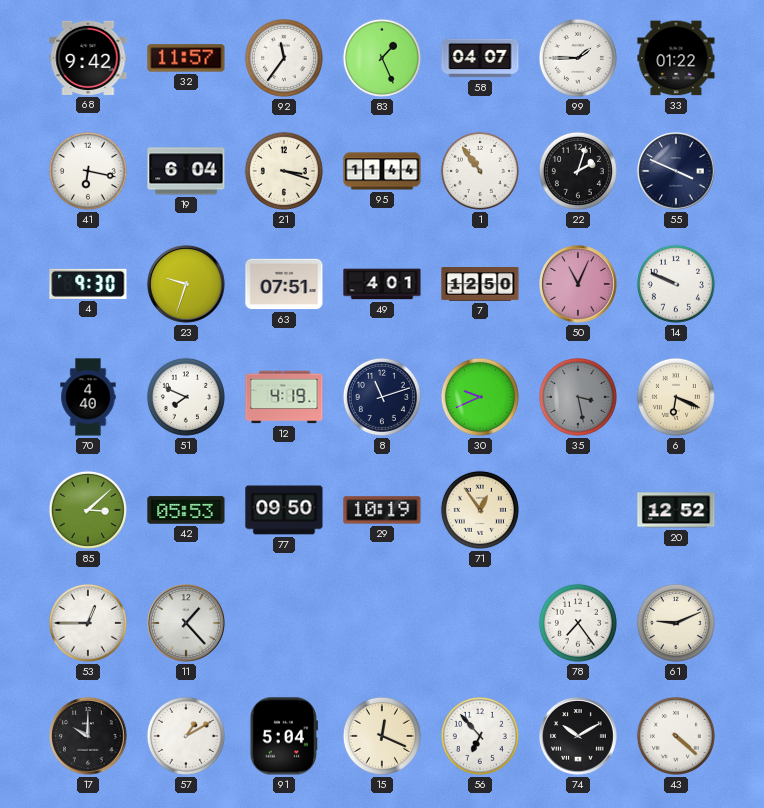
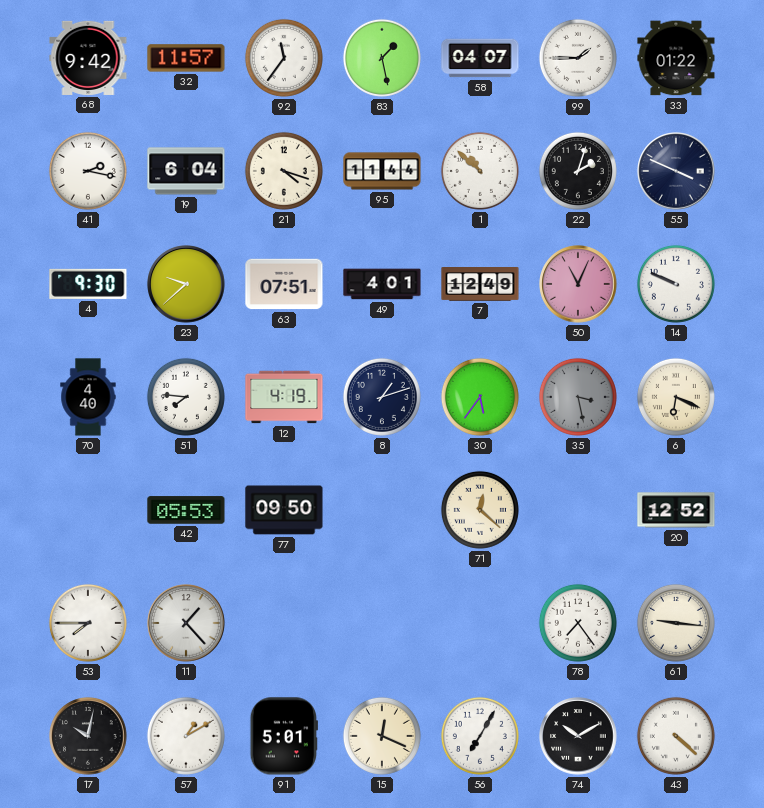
83: 1:26 -> 1:28
41: 6:17 -> 2:17
21: 3:18 -> 4:18
1: 10:54 -> 10:52
23: 9:33 -> 9:38
7: 12:50 -> 12:49
51: 7:49 -> 7:46
8: 11:12 -> 1:12
30: 9:41 -> 5:36
85: 3:08 -> none
29: 10:19 -> none
71: 12:54 -> 12:22
53: 12:45 -> 7:45
61: 9:11 -> 9:16
17: 10:00 -> 10:02
91: 5:04 -> 5:01
56: 6:53 -> 7:05
